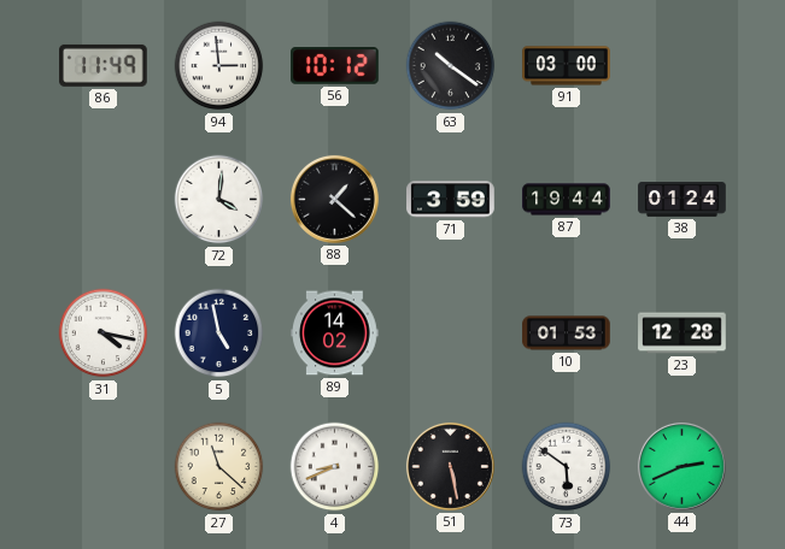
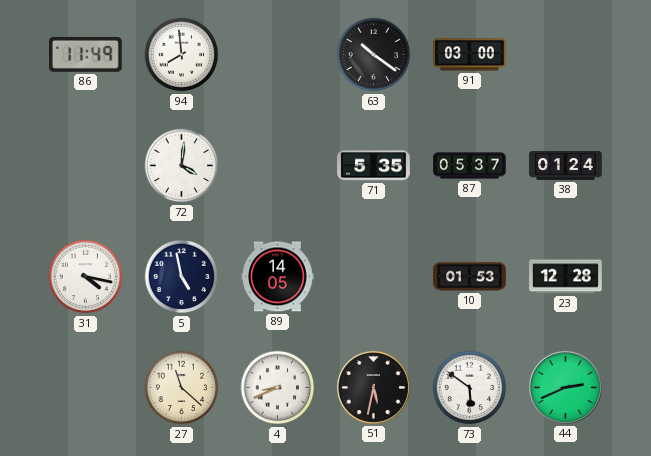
94: 2:59 -> 7:59
56: 10:12 -> none
88: 1:22 -> none
71: 3:59 -> 5:35
87: 19:44 -> 05:37
89: 14:02 -> 14:05
51: 5:28 -> 5:32
